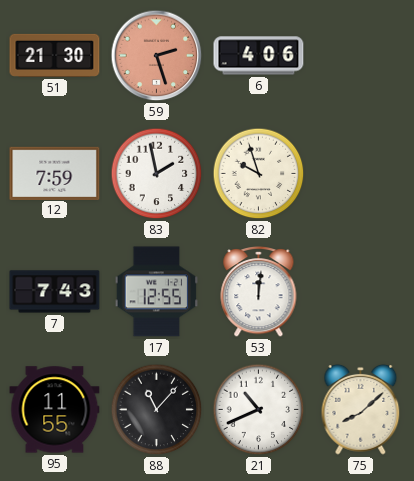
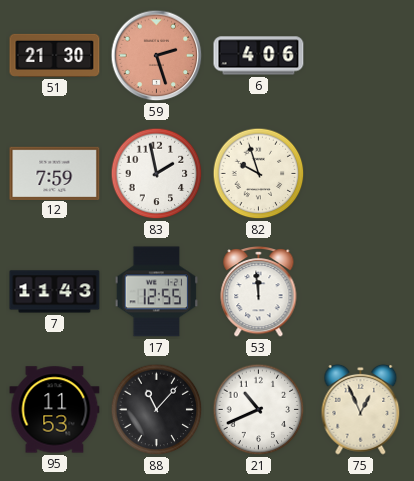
7: 7:43 -> 11:43
53: 12:01 -> 11:59
95: 11:55 -> 11:53
75: 8:08 -> 12:56
